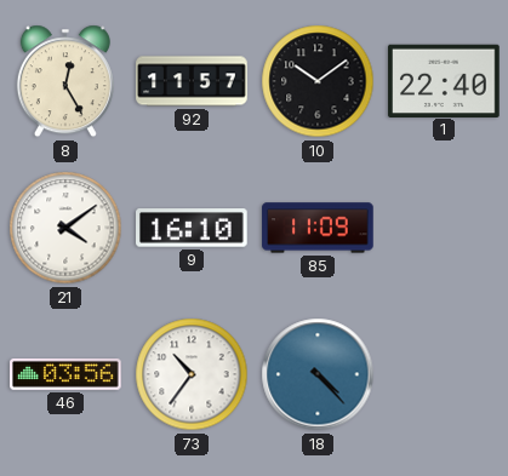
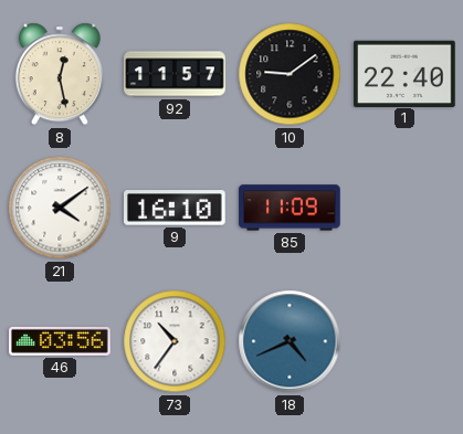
8: 12:25 -> 12:28
10: 10:09 -> 9:09
18: 4:23 -> 4:41
